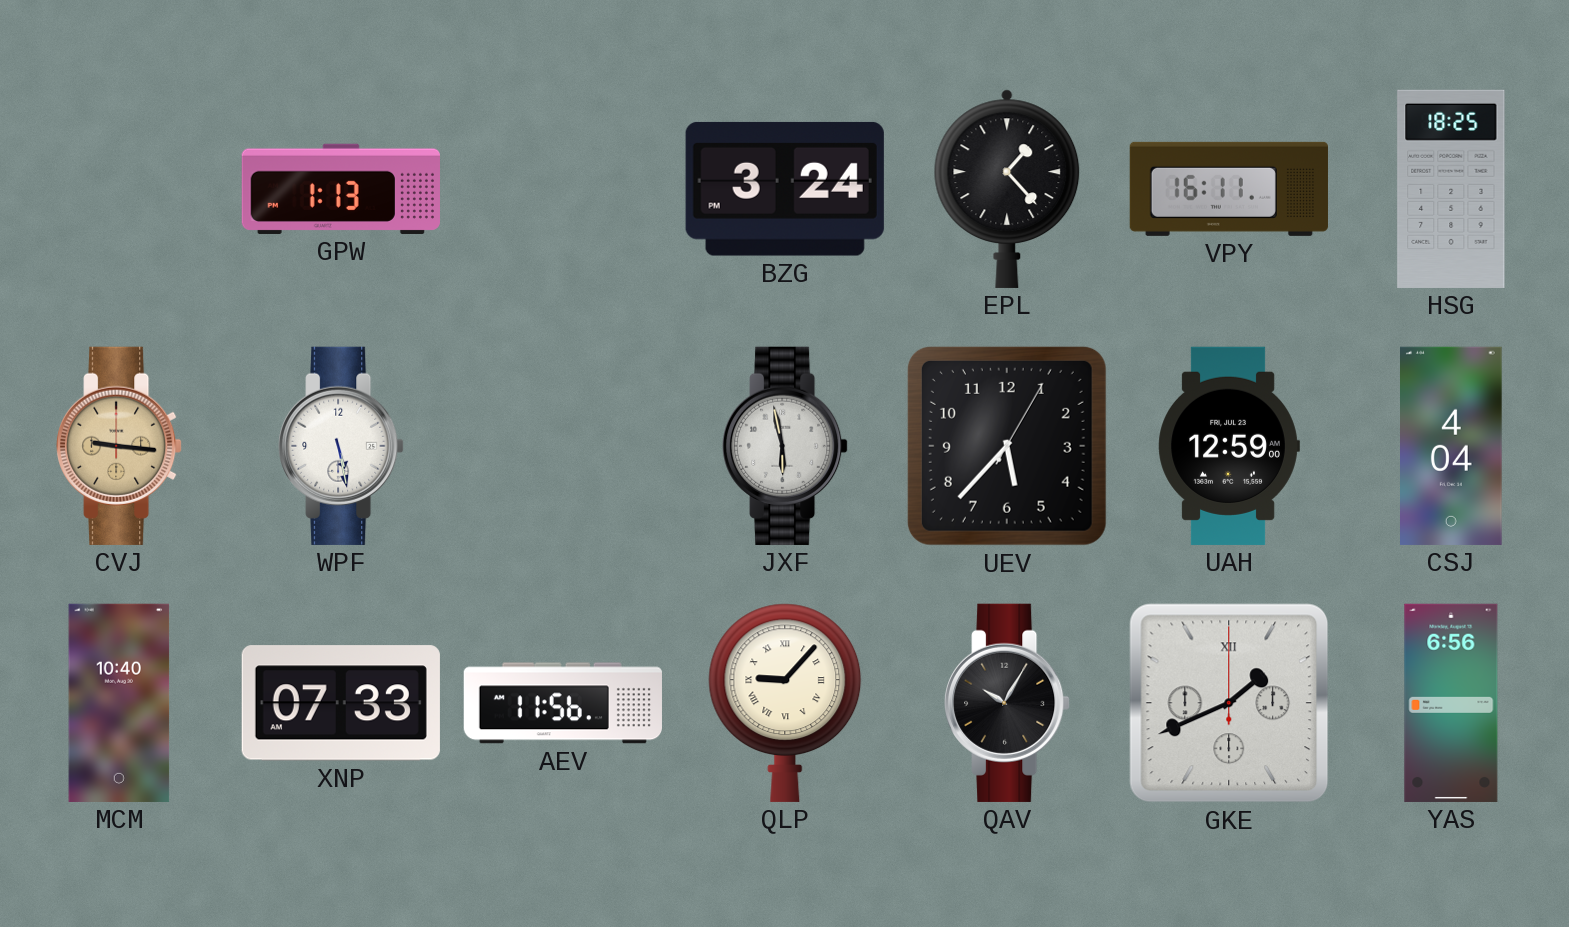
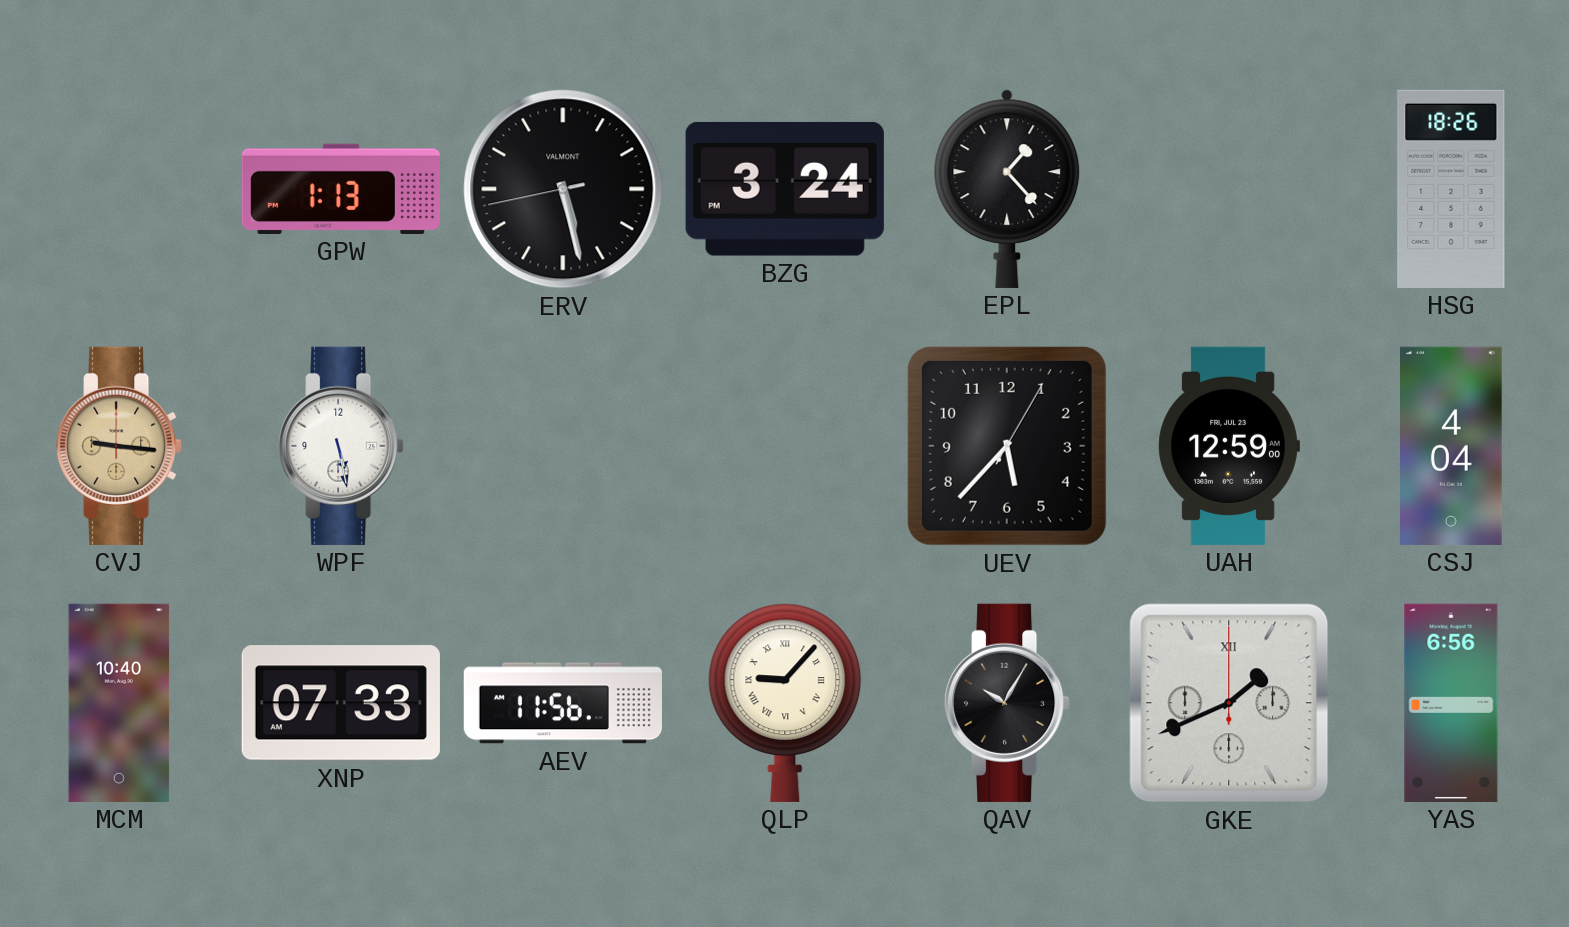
ERV: none -> 5:27
VPY: 16:11 -> none
HSG: 18:25 -> 18:26
JXF: 5:58 -> none
